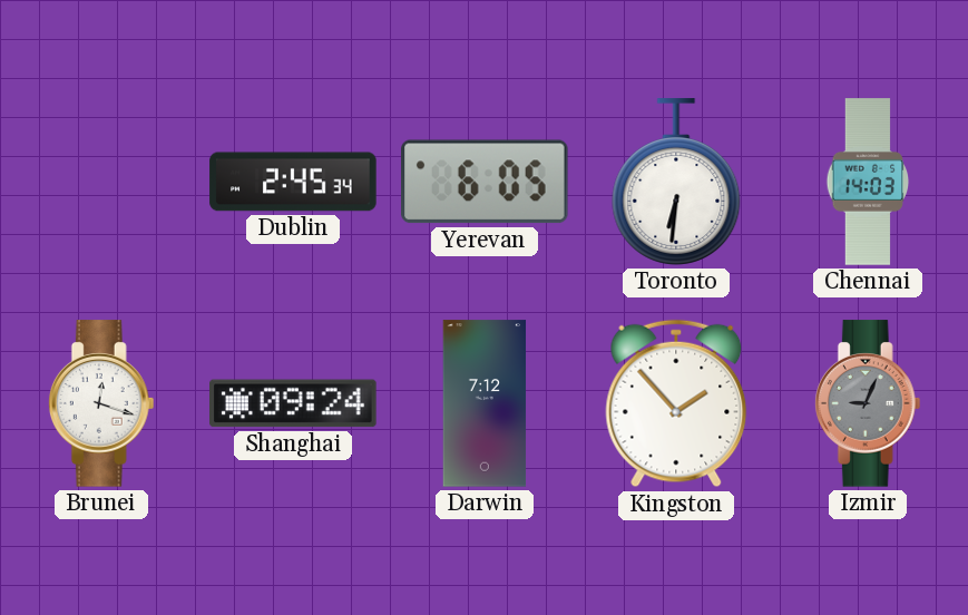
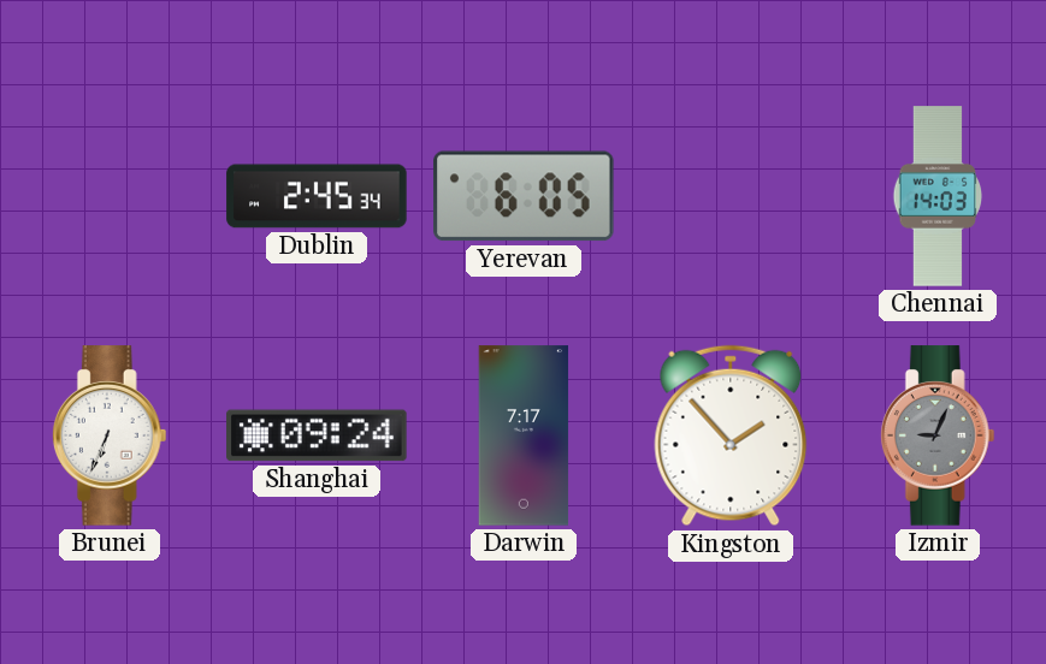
Toronto: 6:31 -> none
Brunei: 12:18 -> 6:34
Darwin: 7:12 -> 7:17
